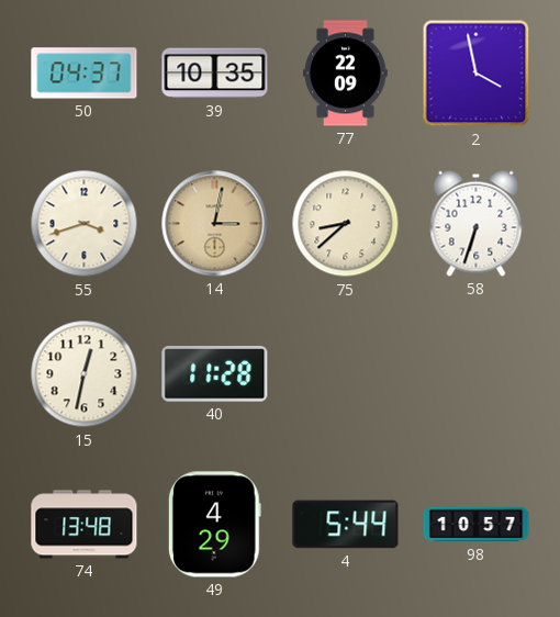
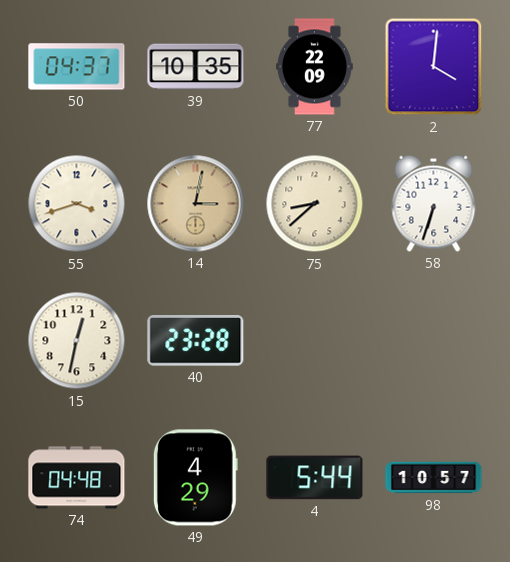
2: 3:58 -> 4:01
40: 11:28 -> 23:28
74: 13:48 -> 04:48
